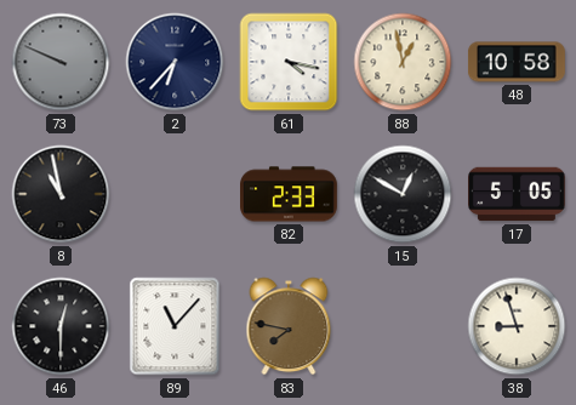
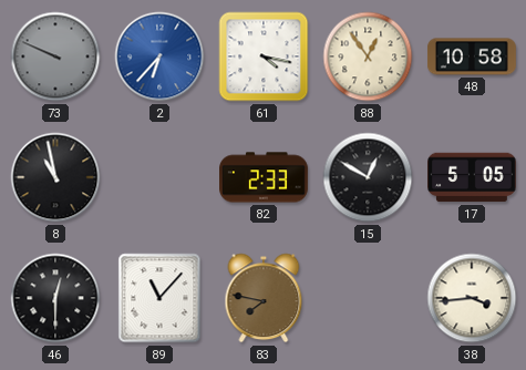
2 dial: navy -> blue
88: 12:58 -> 12:54
38: 8:57 -> 3:44
